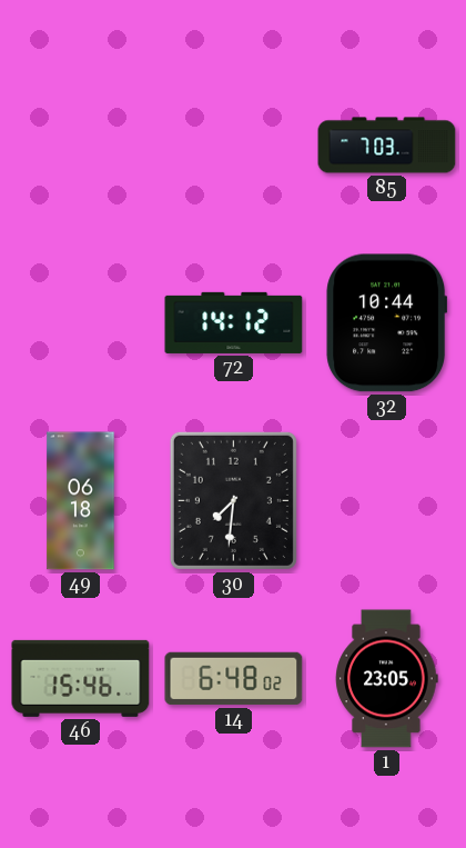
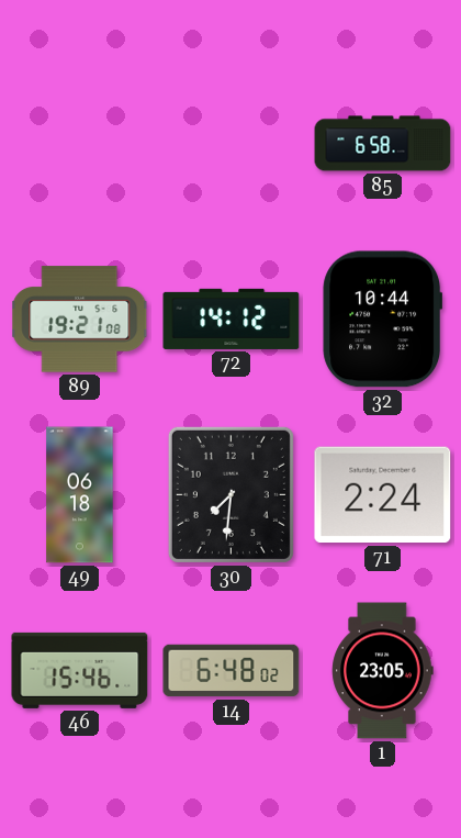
85: 7:03 -> 6:58
89: none -> 19:21
71: none -> 2:24
